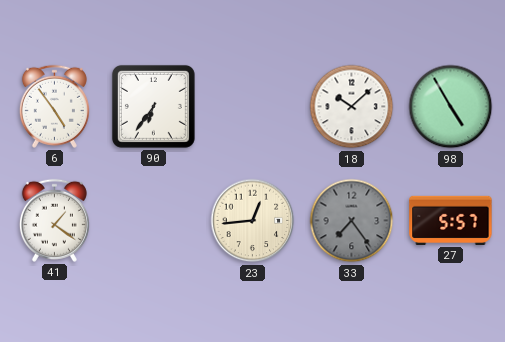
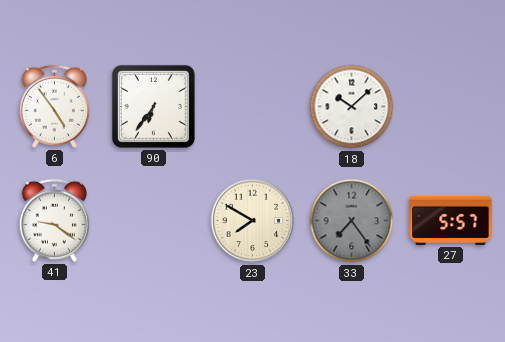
98: 4:55 -> none
41: 1:21 -> 9:21
23: 12:44 -> 7:50
